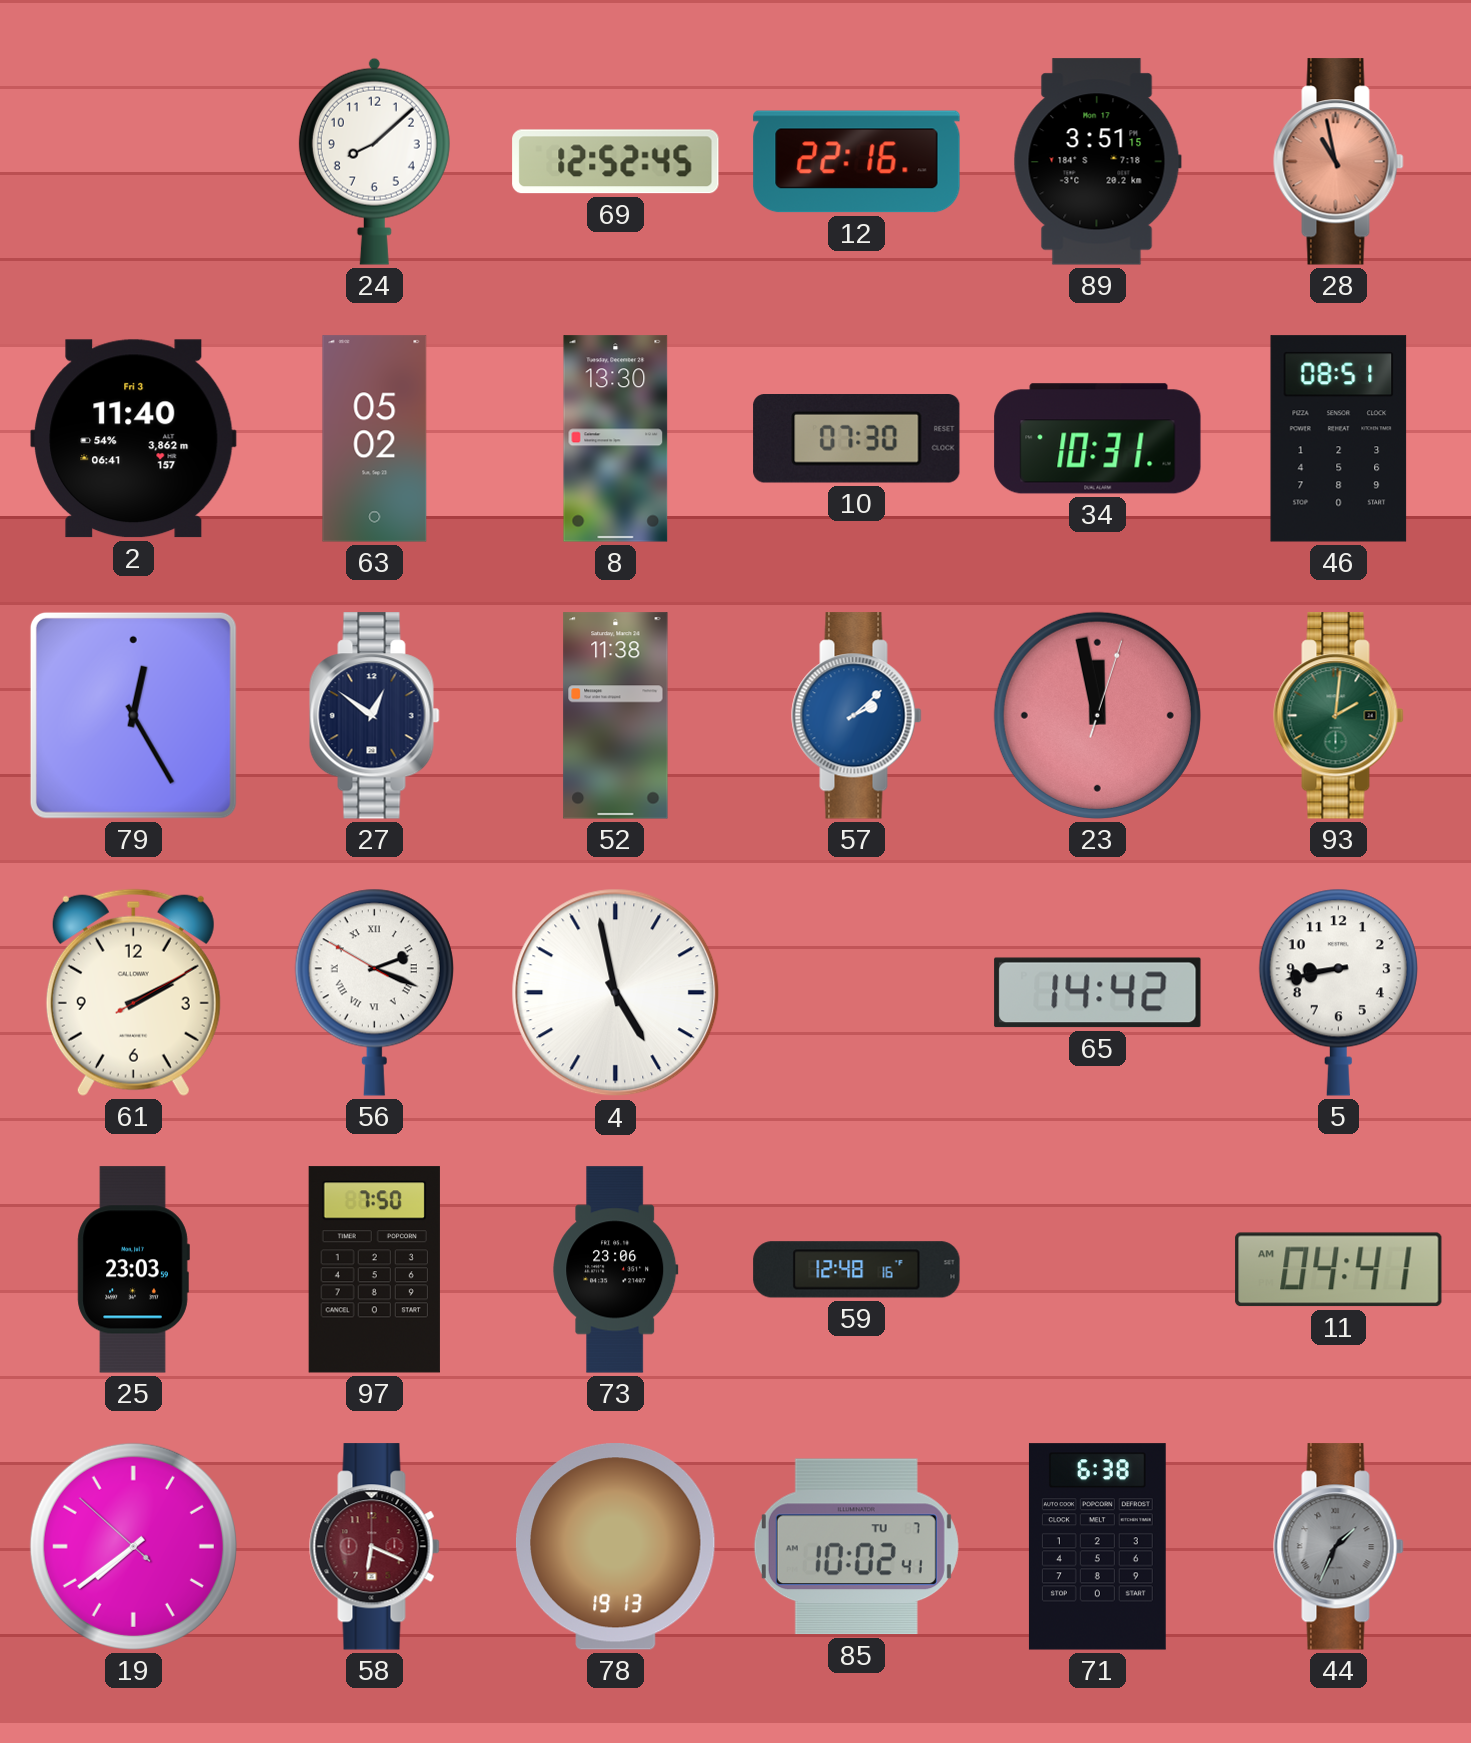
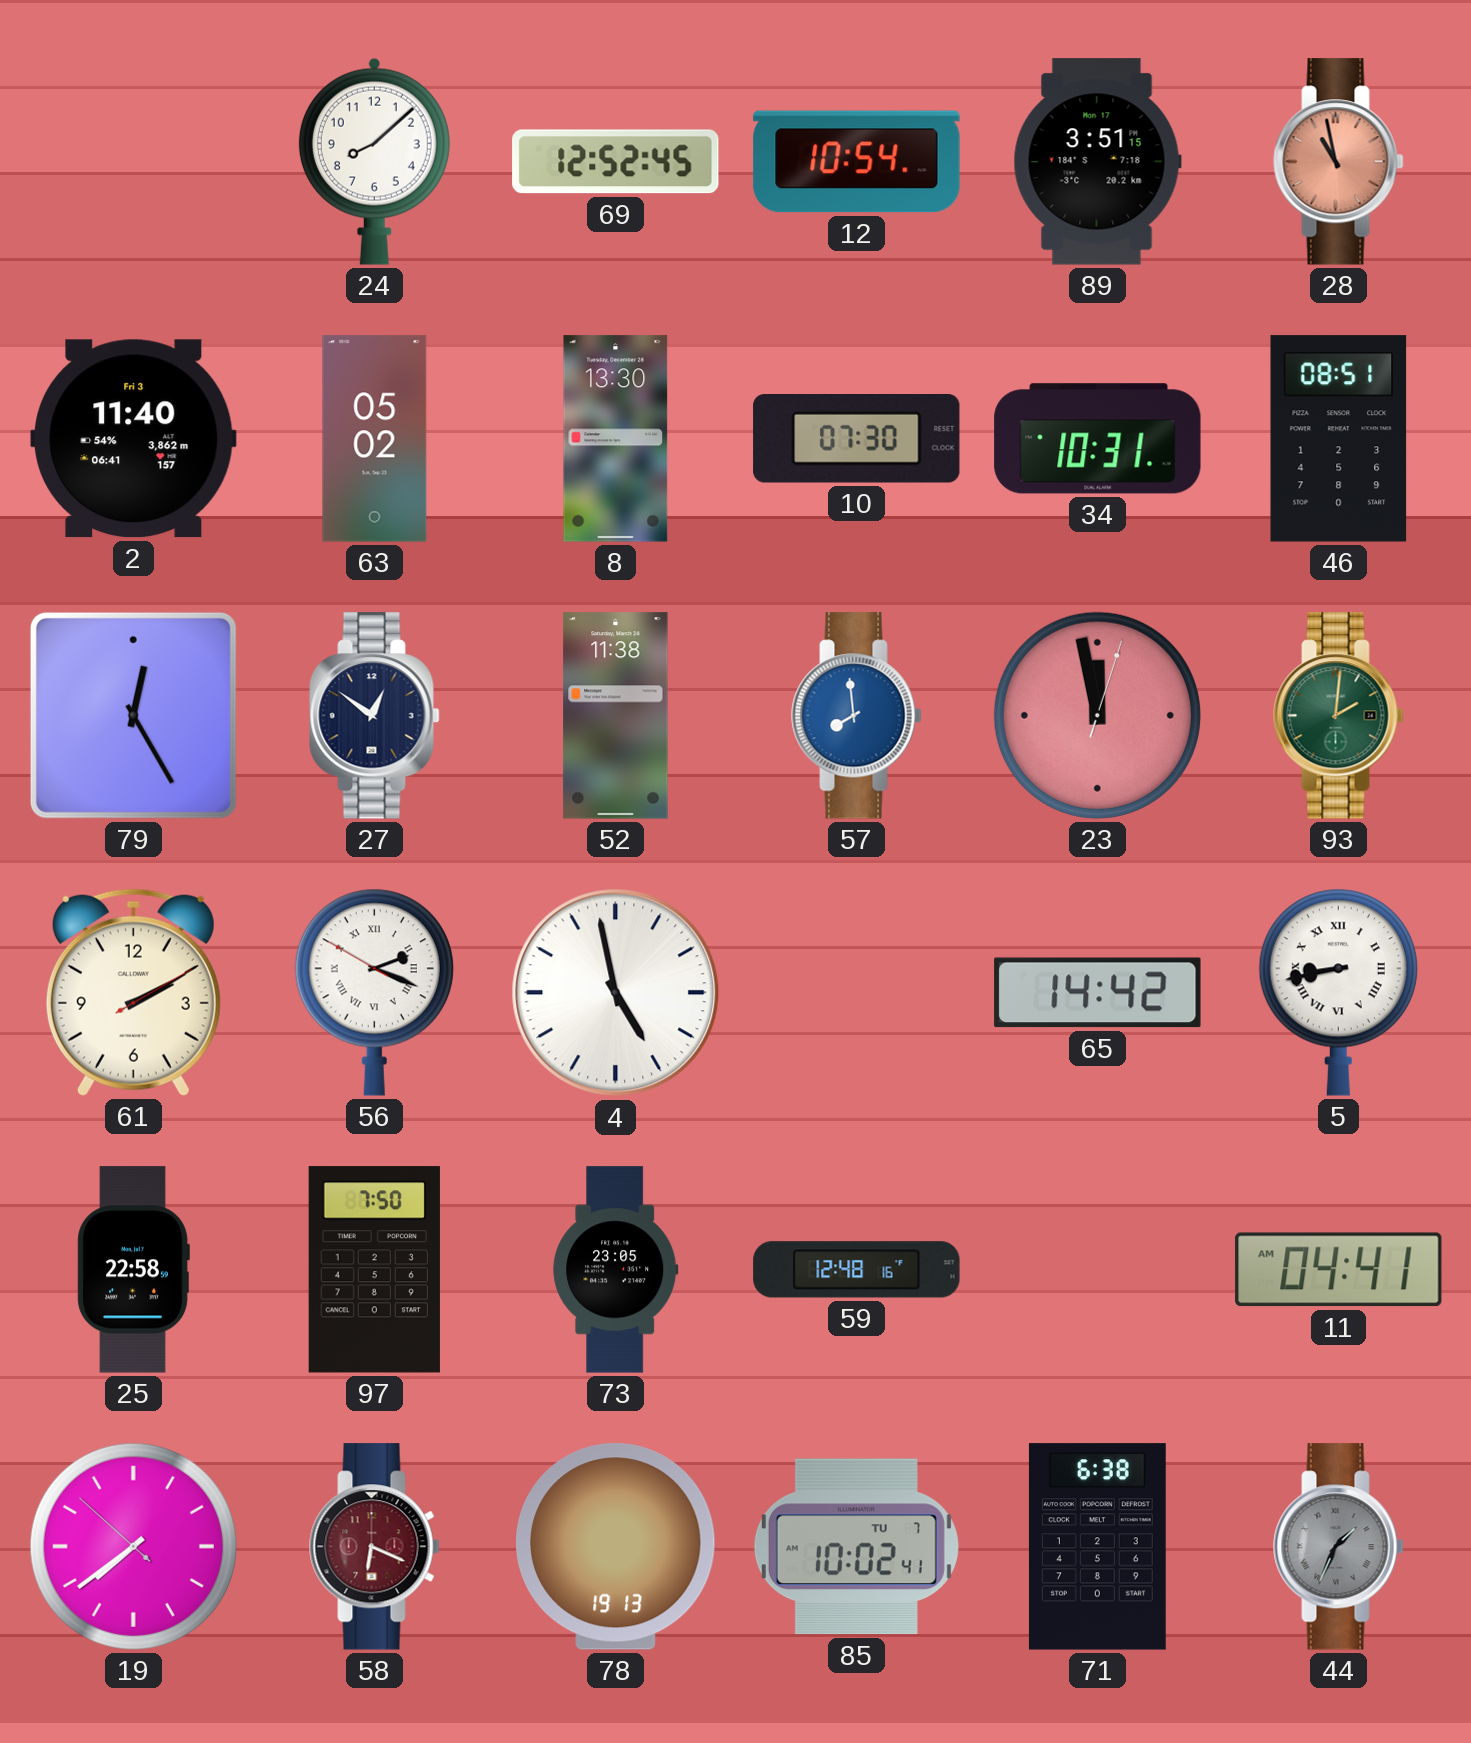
12: 22:16 -> 10:54
57: 2:08 -> 7:59
5 numerals: Arabic -> Roman
25: 23:03 -> 22:58
73: 23:06 -> 23:05
